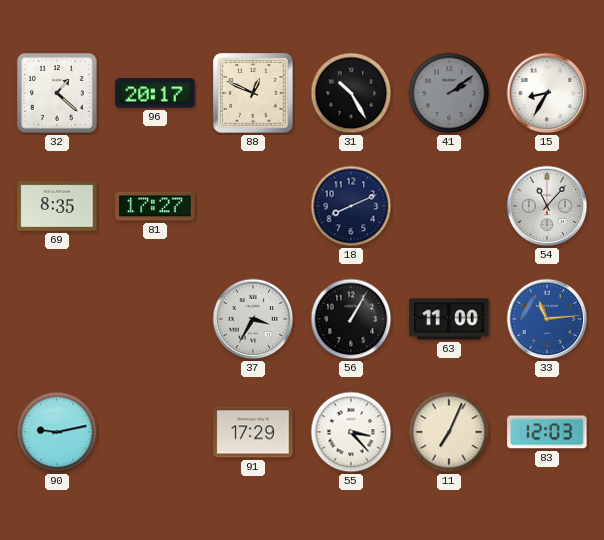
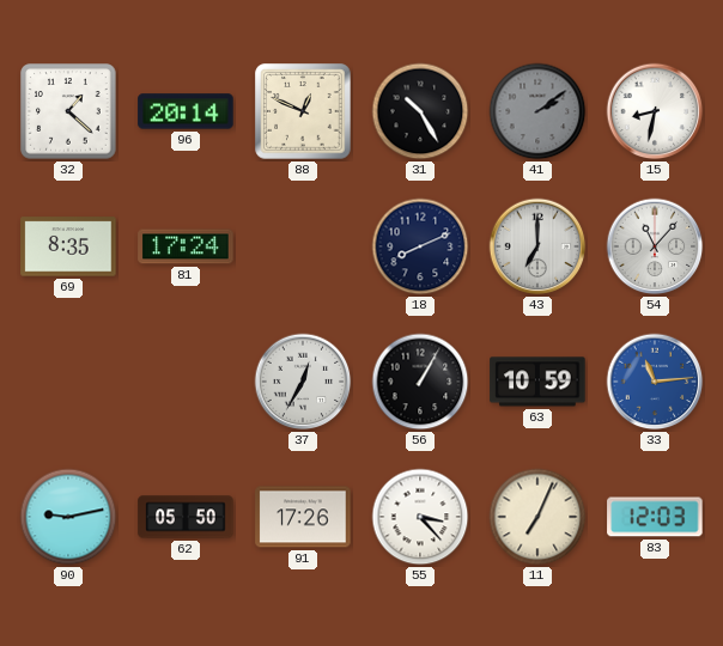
96: 20:17 -> 20:14
15: 8:35 -> 8:32
81: 17:27 -> 17:24
43: none -> 7:00
37: 3:35 -> 12:35
63: 11:00 -> 10:59
62: none -> 05:50
91: 17:29 -> 17:26
